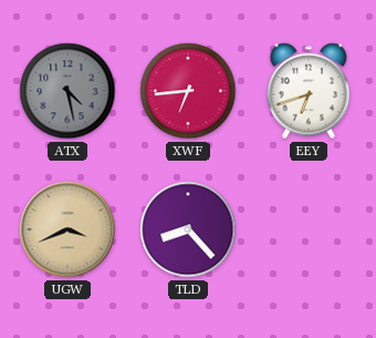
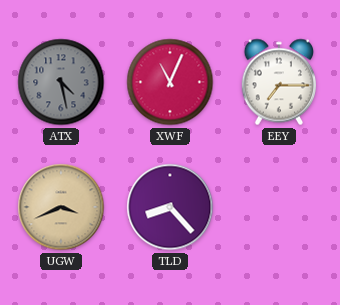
XWF: 6:44 -> 11:04
EEY: 6:42 -> 7:15
